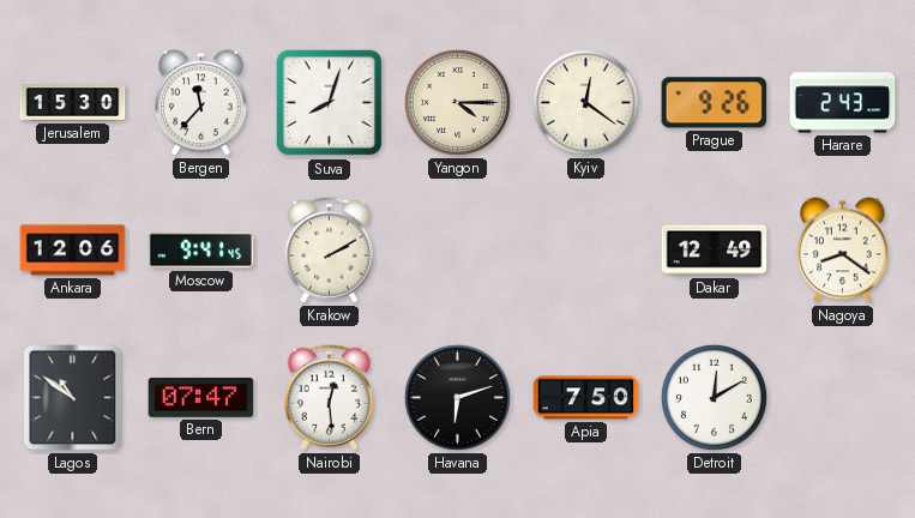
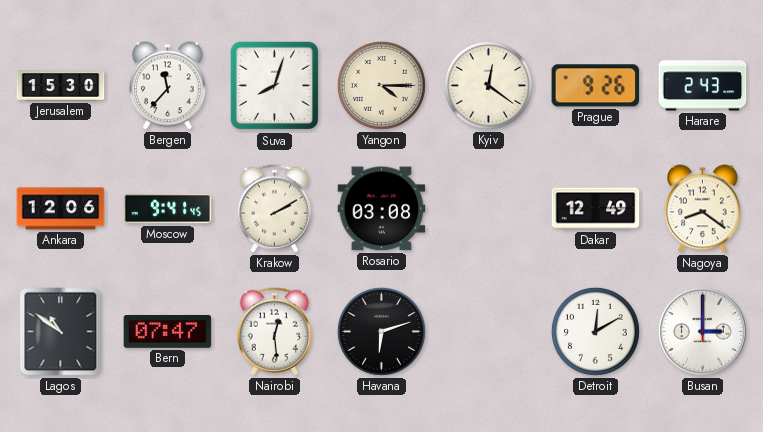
Rosario: none -> 03:08
Apia: 7:50 -> none
Busan: none -> 3:00
